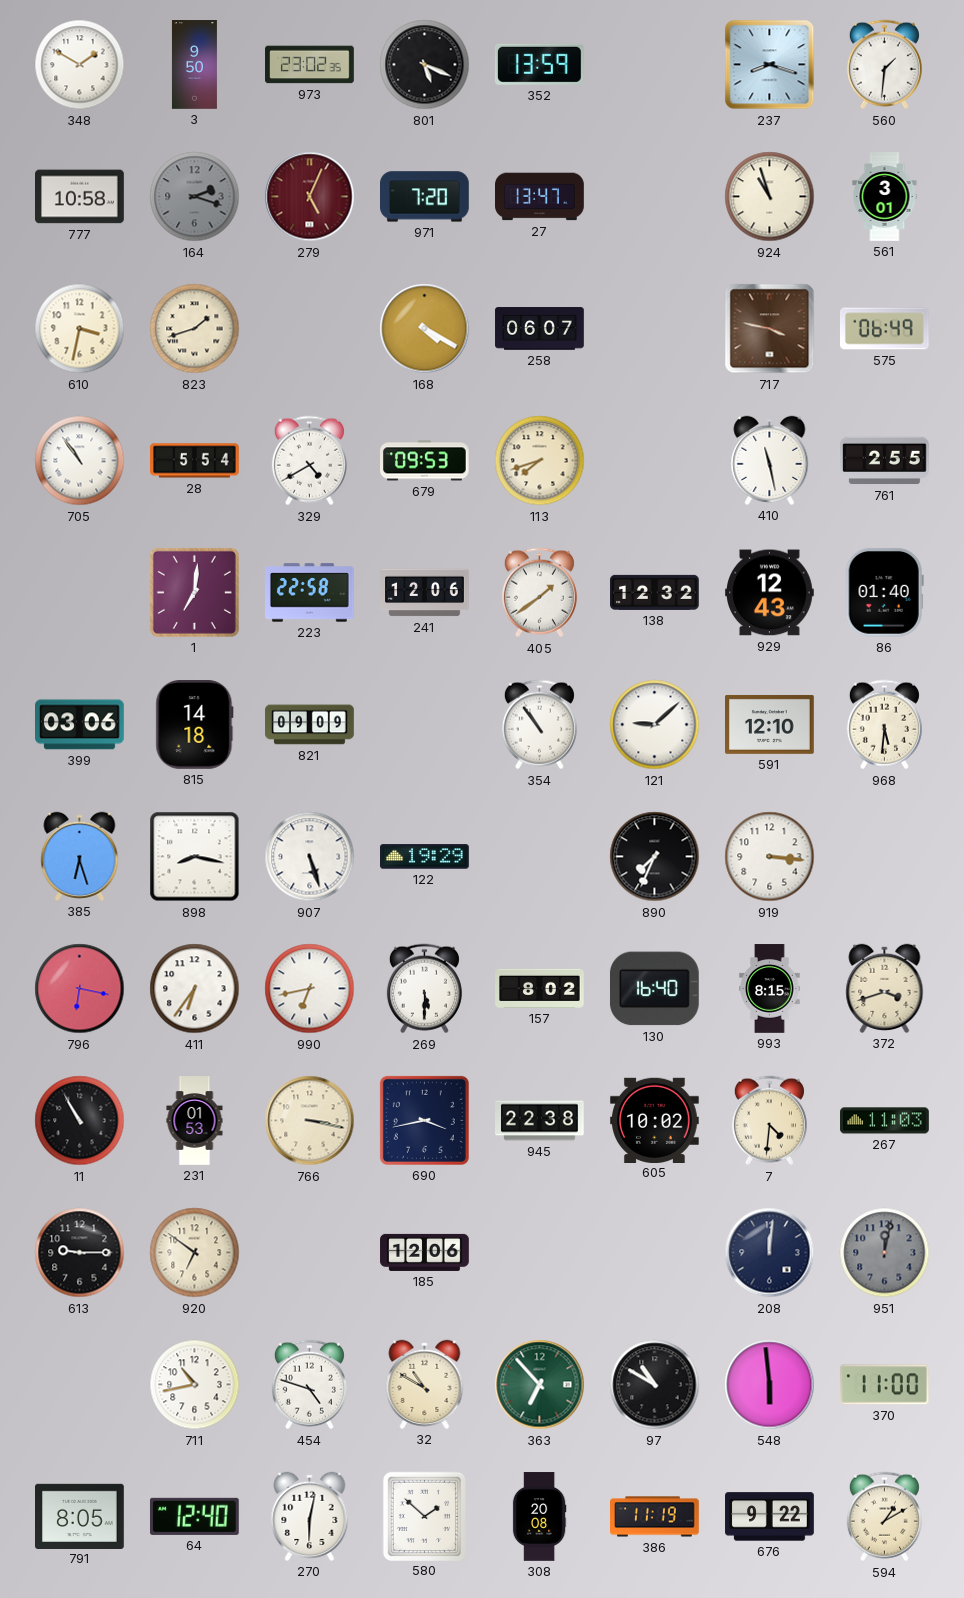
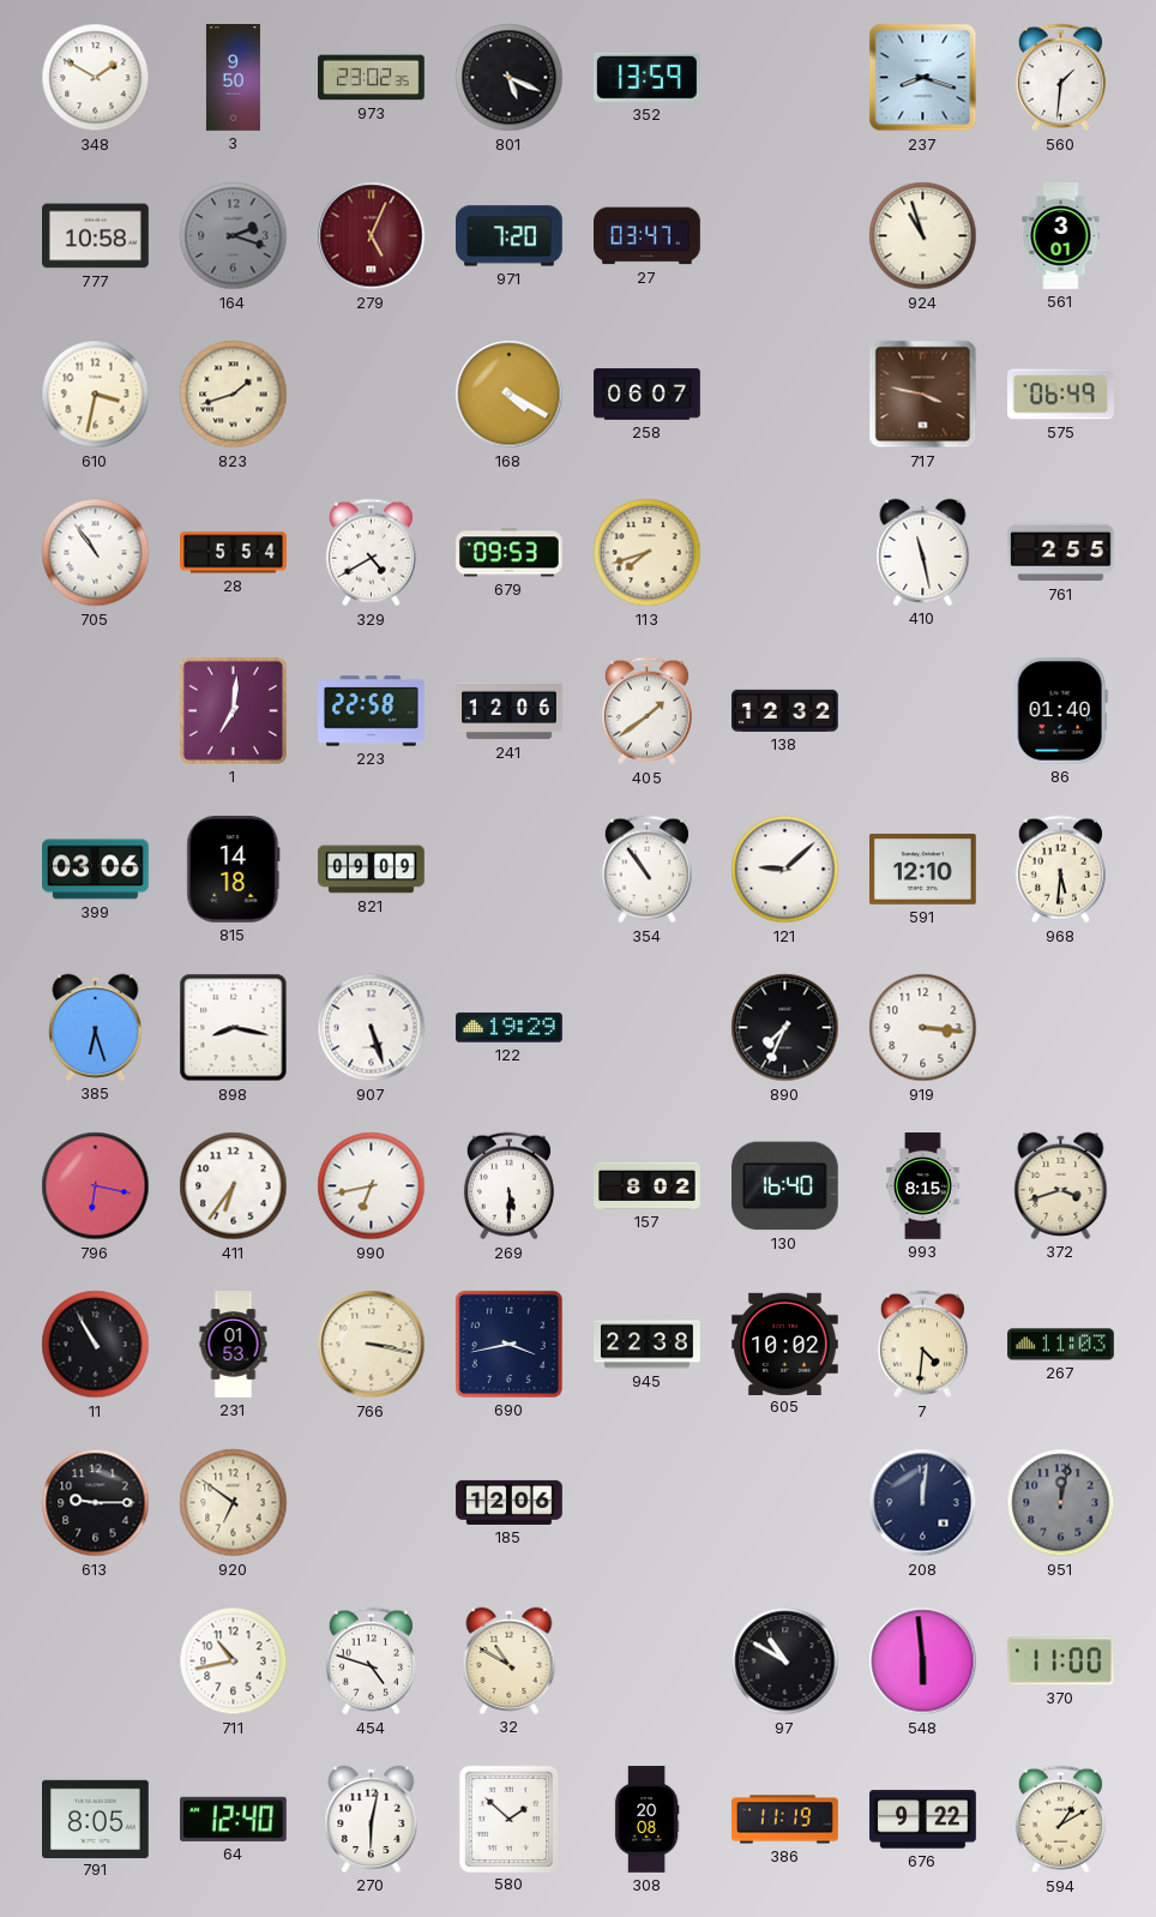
27: 13:47 -> 03:47
929: 12:43 -> none
363: 6:53 -> none
